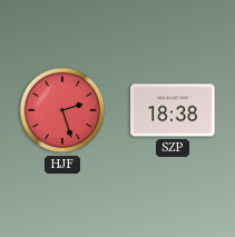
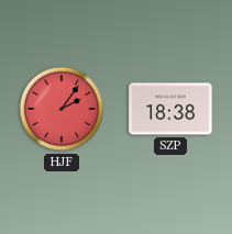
HJF: 2:27 -> 2:06
